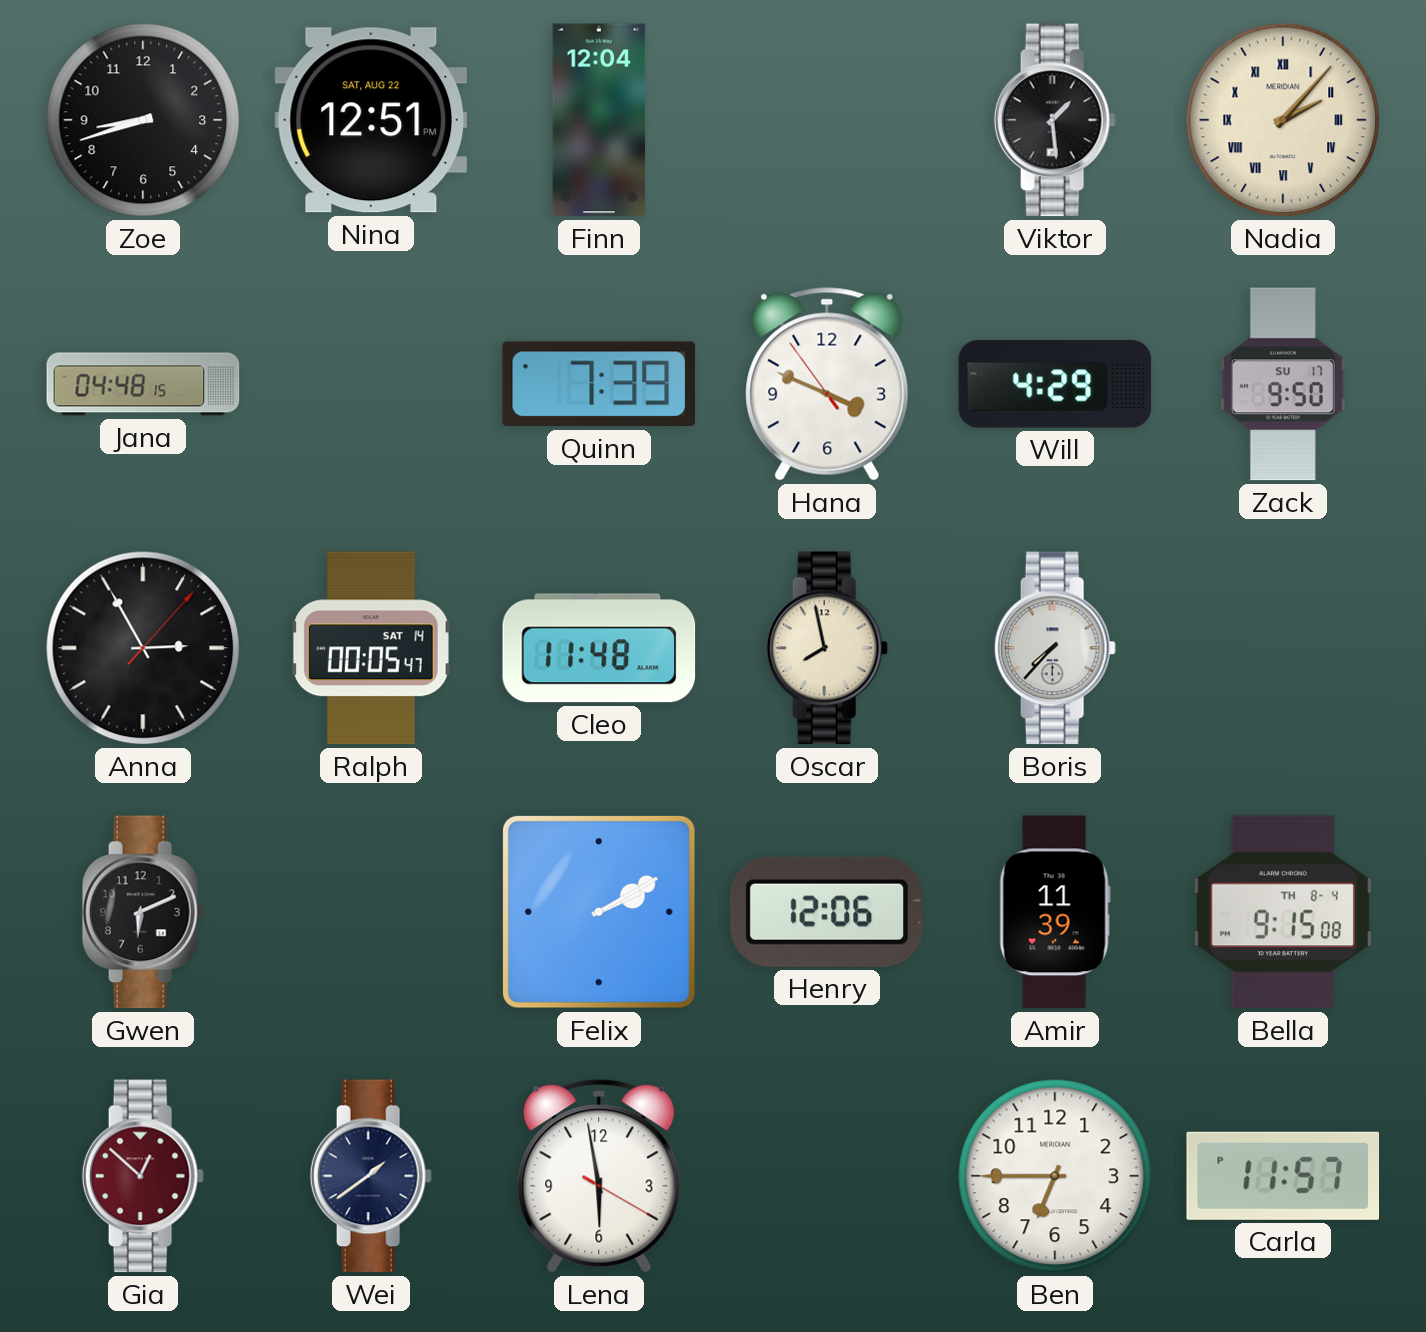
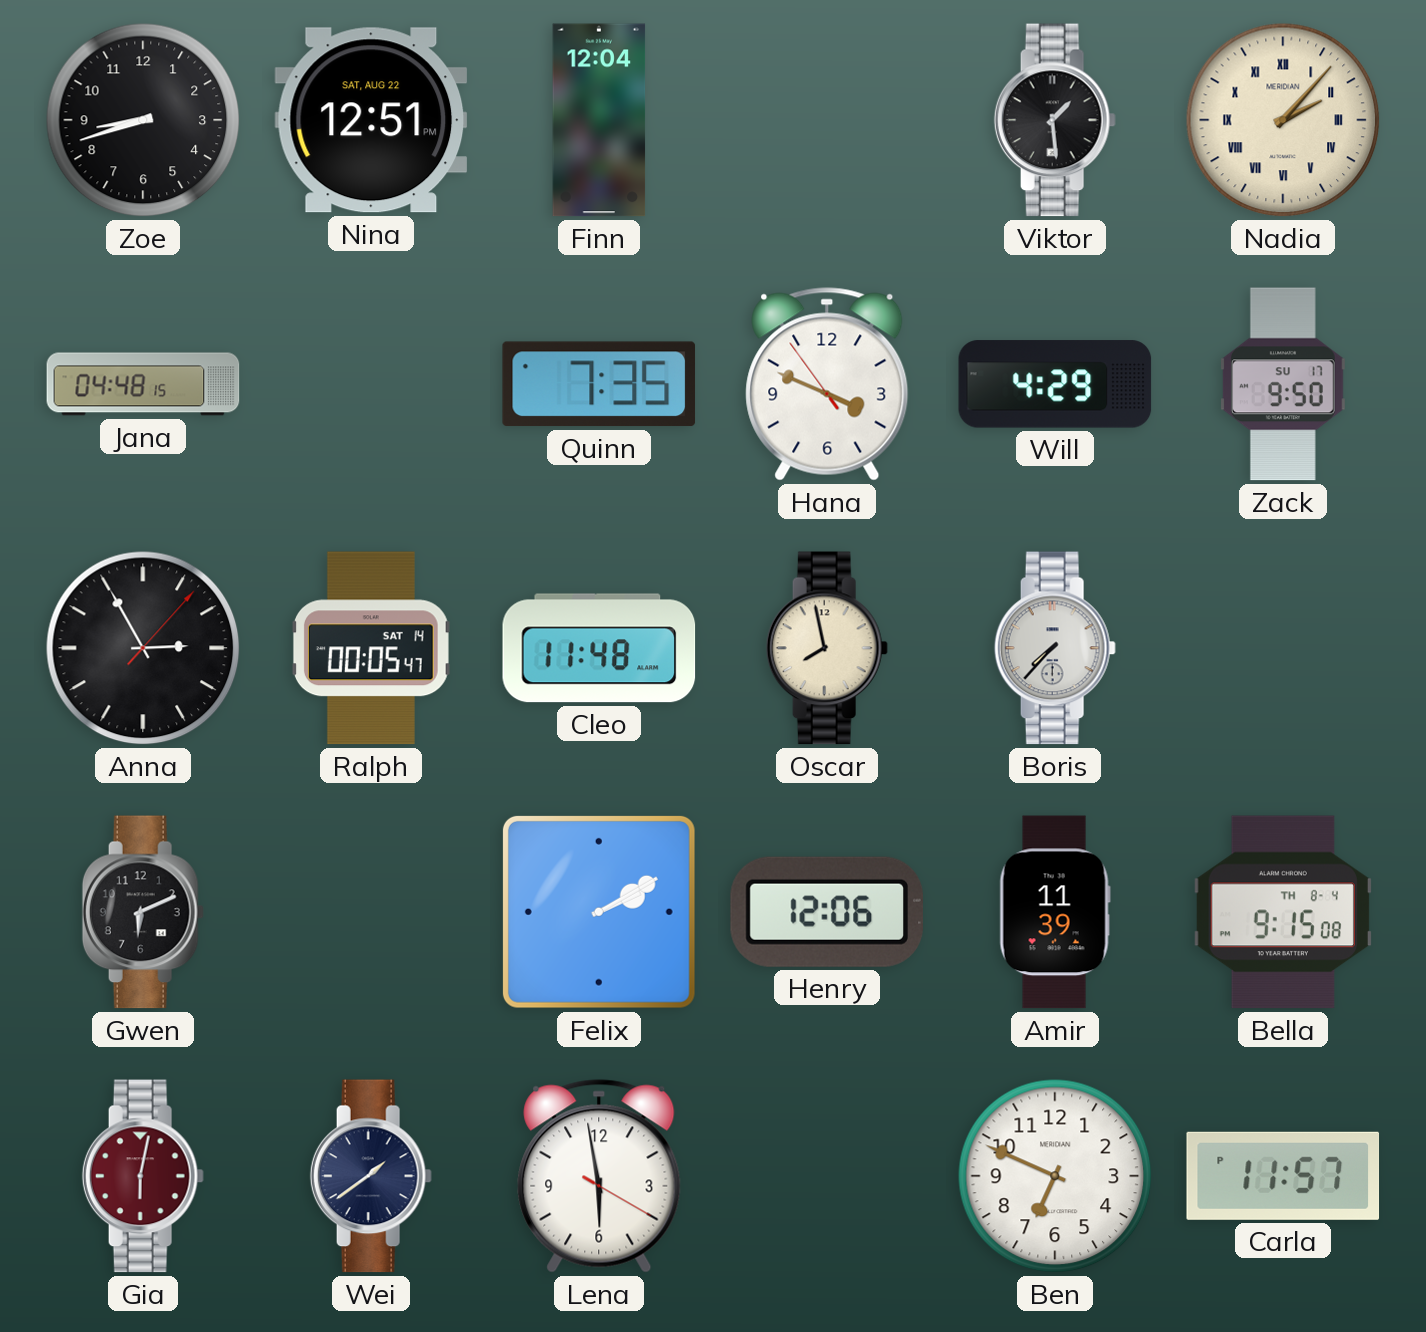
Quinn: 7:39 -> 7:35
Gia: 12:52 -> 6:02
Ben: 6:45 -> 6:49
